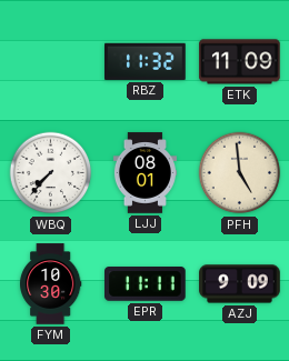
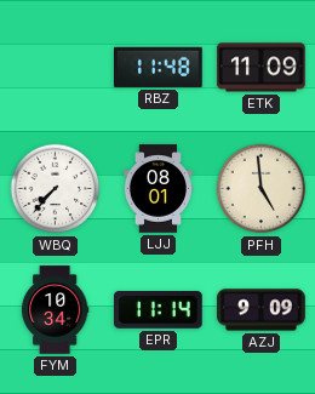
RBZ: 11:32 -> 11:48
FYM: 10:30 -> 10:34
EPR: 11:11 -> 11:14
